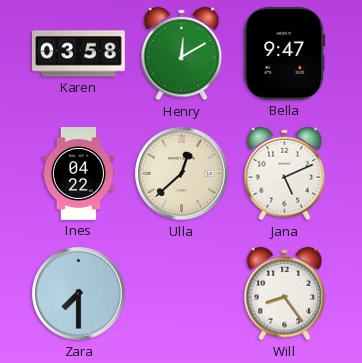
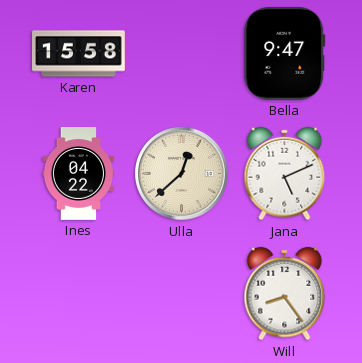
Karen: 03:58 -> 15:58
Henry: 12:10 -> none
Zara: 7:30 -> none
